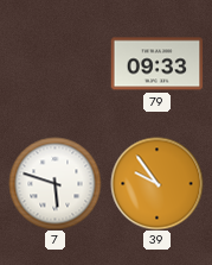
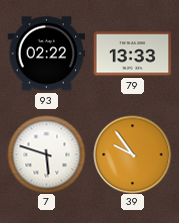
93: none -> 02:22
79: 09:33 -> 13:33
